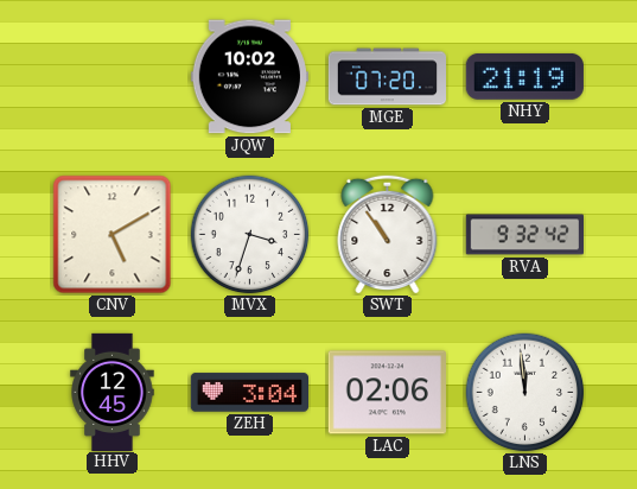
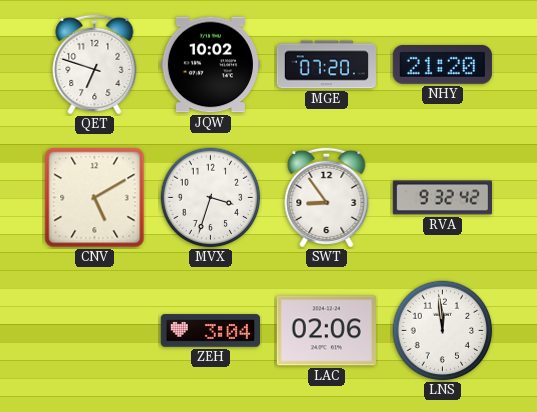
QET: none -> 6:48
NHY: 21:19 -> 21:20
SWT: 10:54 -> 8:54
HHV: 12:45 -> none
